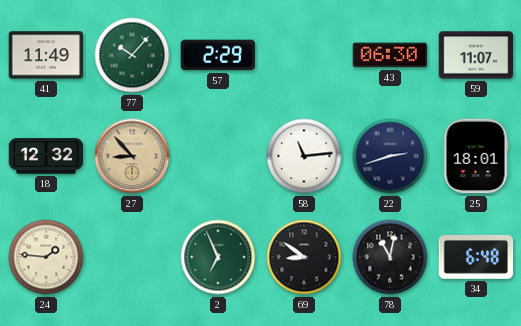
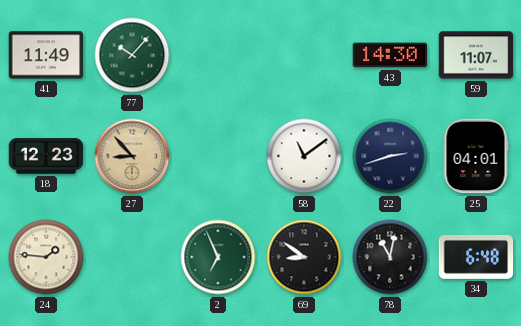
57: 2:29 -> none
43: 06:30 -> 14:30
18: 12:32 -> 12:23
58: 11:14 -> 11:09
25: 18:01 -> 04:01
